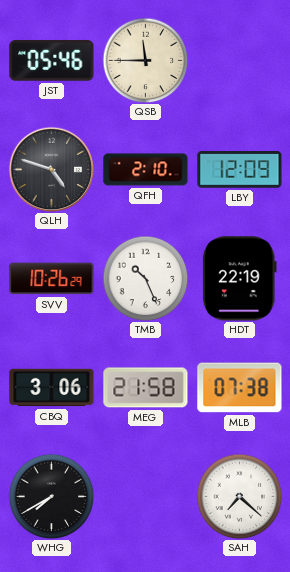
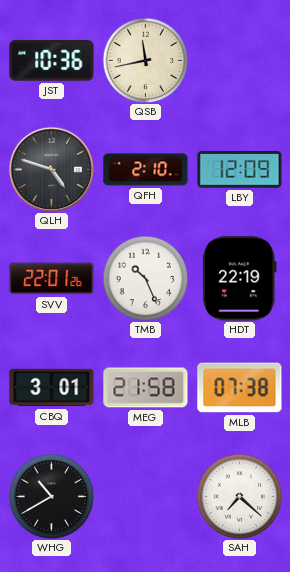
JST: 05:46 -> 10:36
QSB: 11:45 -> 11:43
SVV: 10:26 -> 22:01
CBQ: 3:06 -> 3:01
WHG: 7:40 -> 10:40
